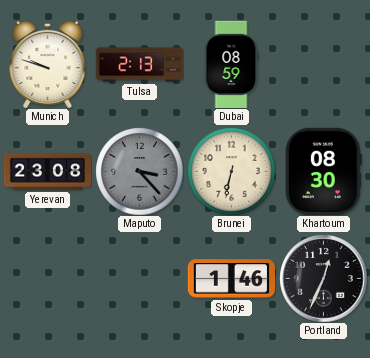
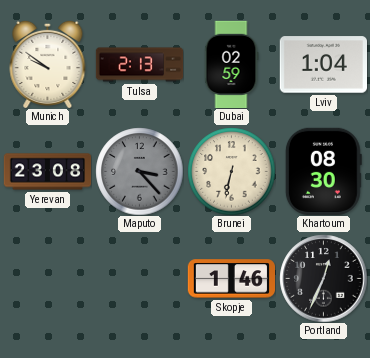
Munich: 9:48 -> 9:51
Dubai: 08:59 -> 02:59
Lviv: none -> 1:04
